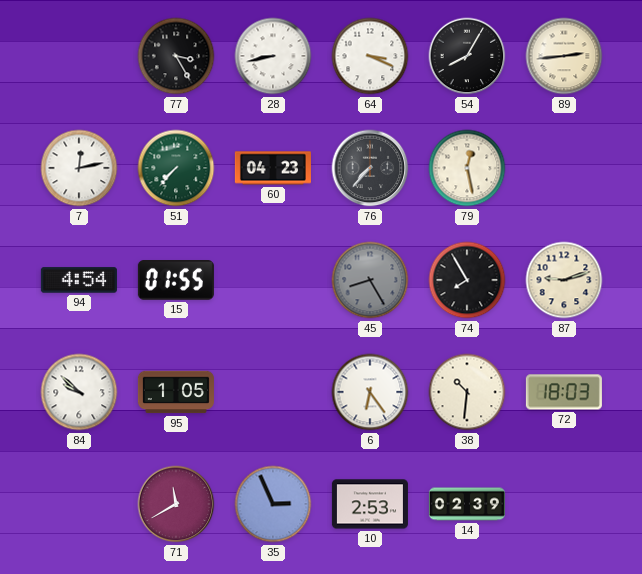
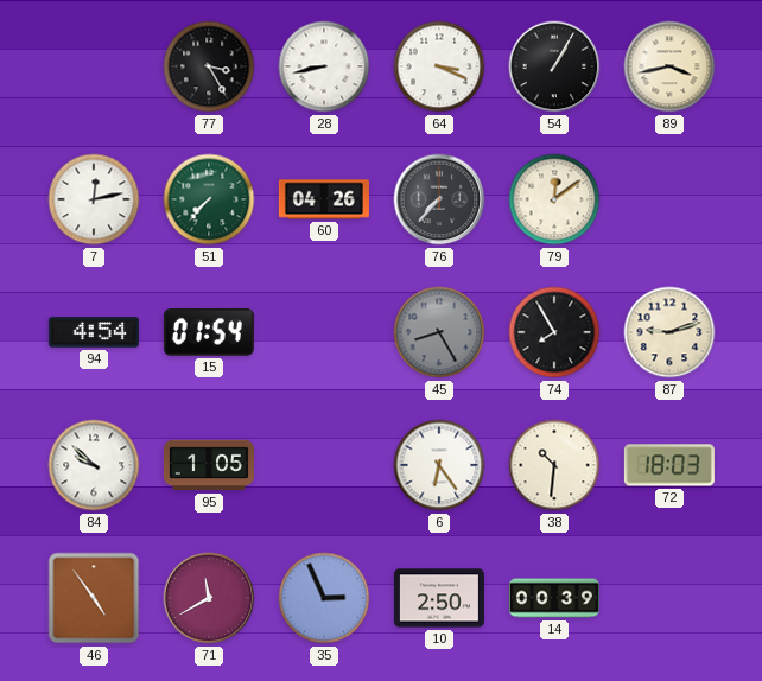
54: 8:05 -> 1:05
89: 2:44 -> 3:43
60: 04:23 -> 04:26
79: 12:28 -> 12:09
15: 01:55 -> 01:54
46: none -> 4:54
10: 2:53 -> 2:50
14: 02:39 -> 00:39
